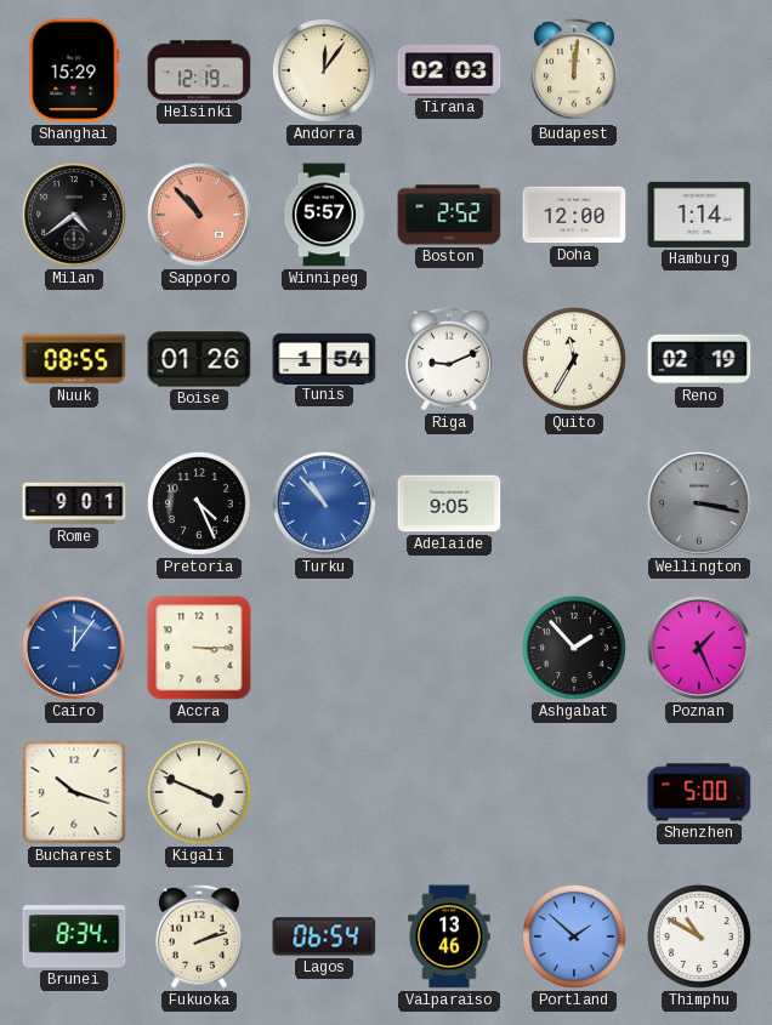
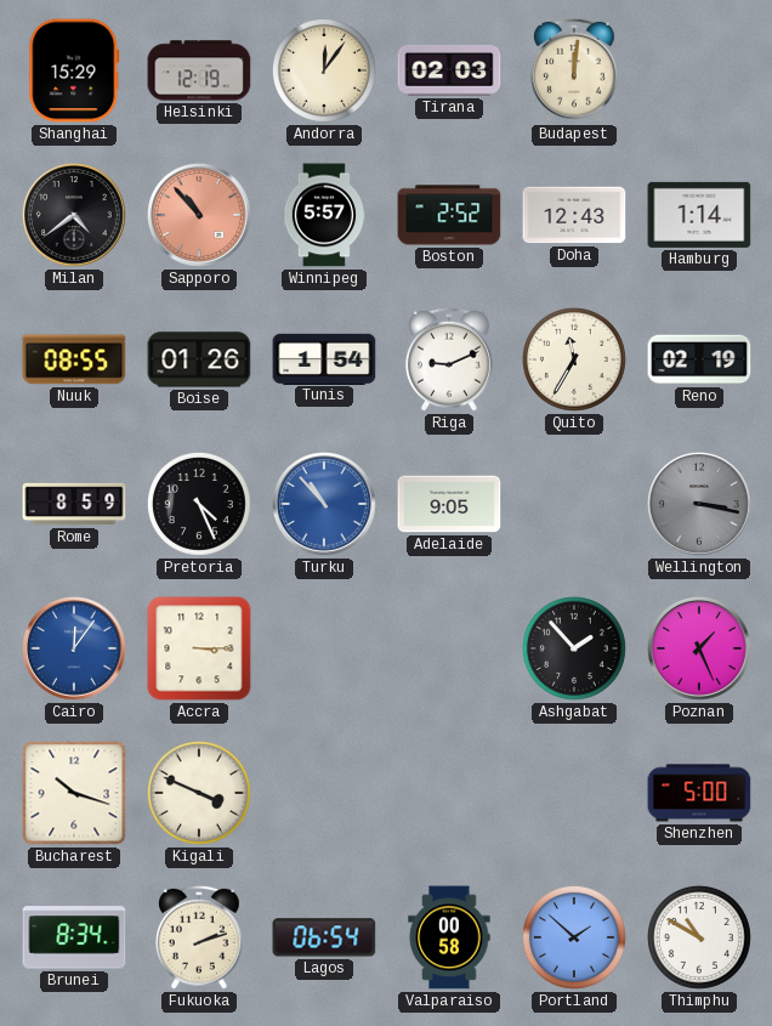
Doha: 12:00 -> 12:43
Rome: 9:01 -> 8:59
Valparaiso: 13:46 -> 00:58
